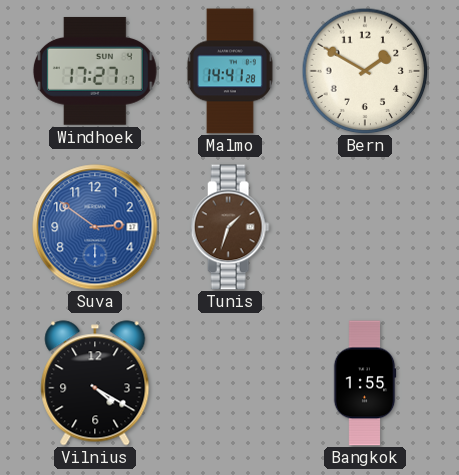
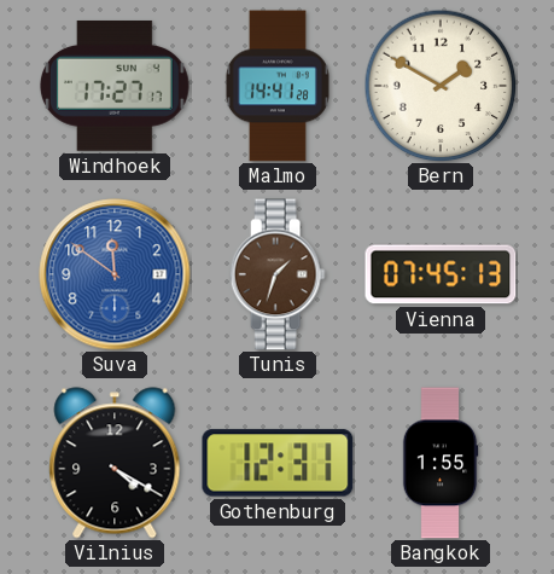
Suva: 2:51 -> 11:51
Vienna: none -> 07:45
Gothenburg: none -> 12:31
